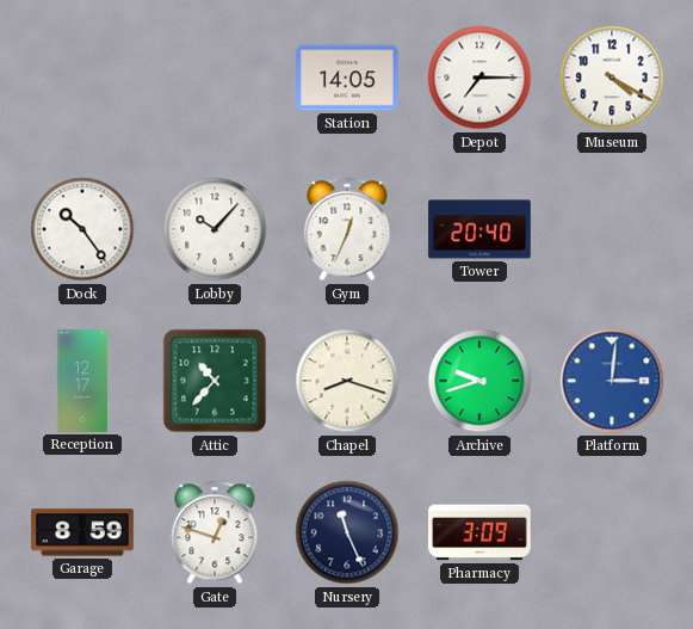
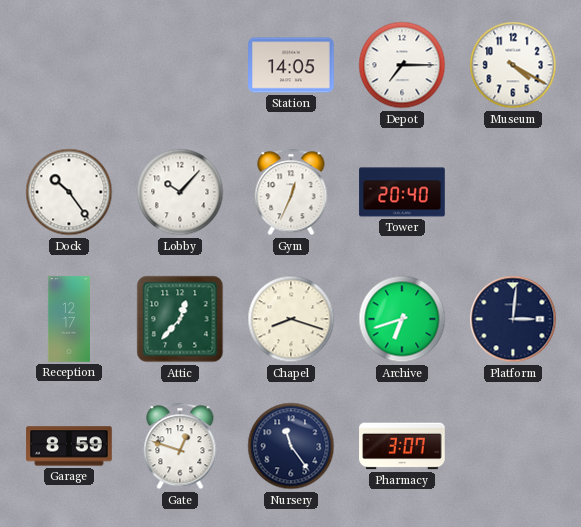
Attic: 10:37 -> 12:37
Archive: 9:42 -> 6:42
Platform dial: blue -> navy
Nursery: 11:26 -> 11:24
Pharmacy: 3:09 -> 3:07
